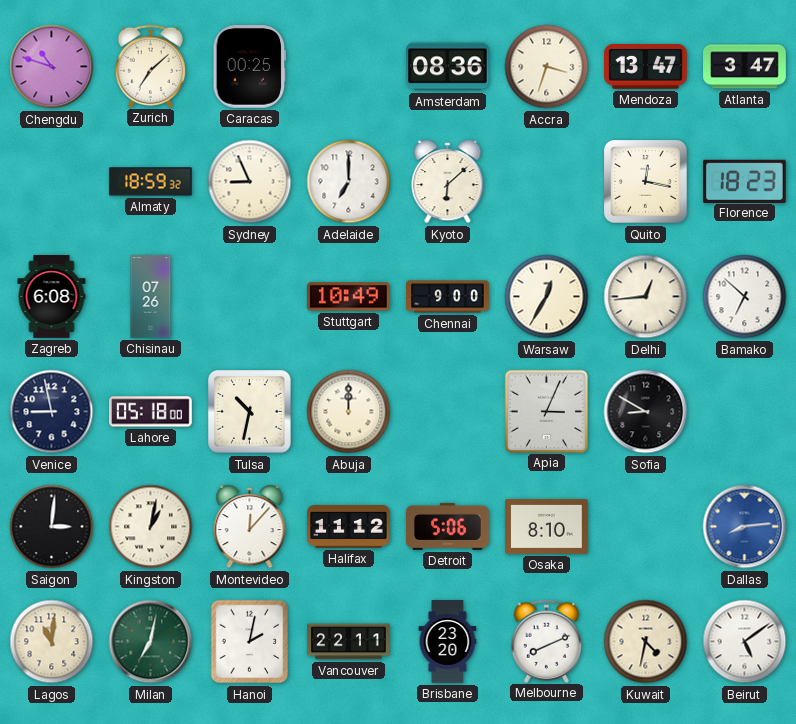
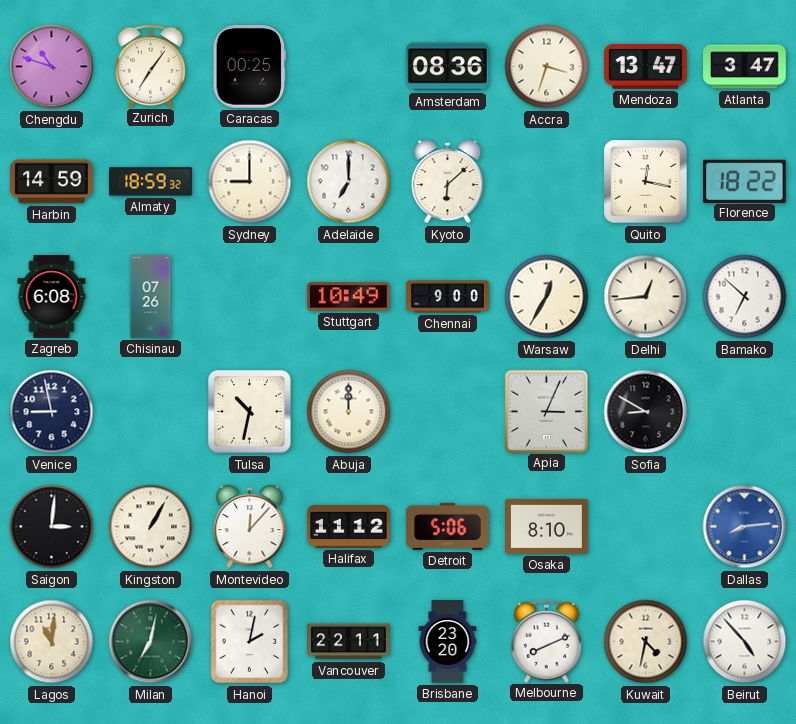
Zurich: 7:08 -> 7:06
Harbin: none -> 14:59
Sydney: 8:56 -> 9:00
Florence: 18:23 -> 18:22
Lahore: 05:18 -> none
Kingston: 1:02 -> 1:05
Beirut: 5:09 -> 4:53
